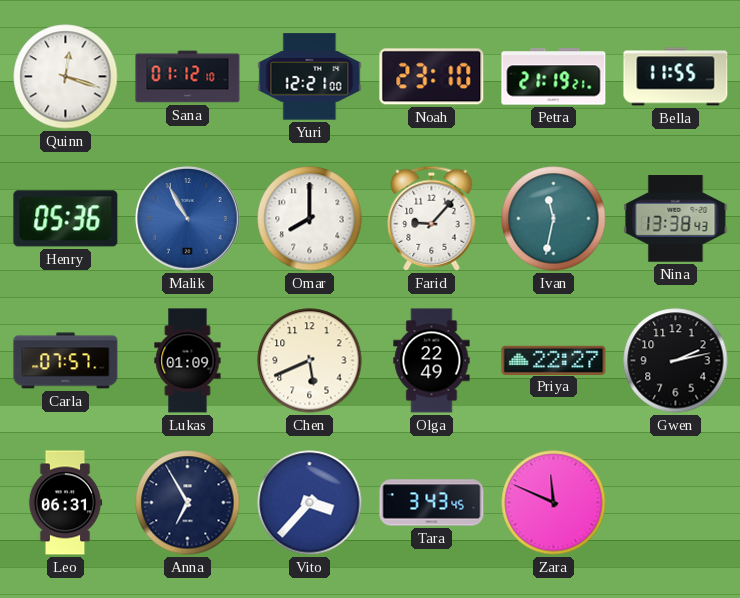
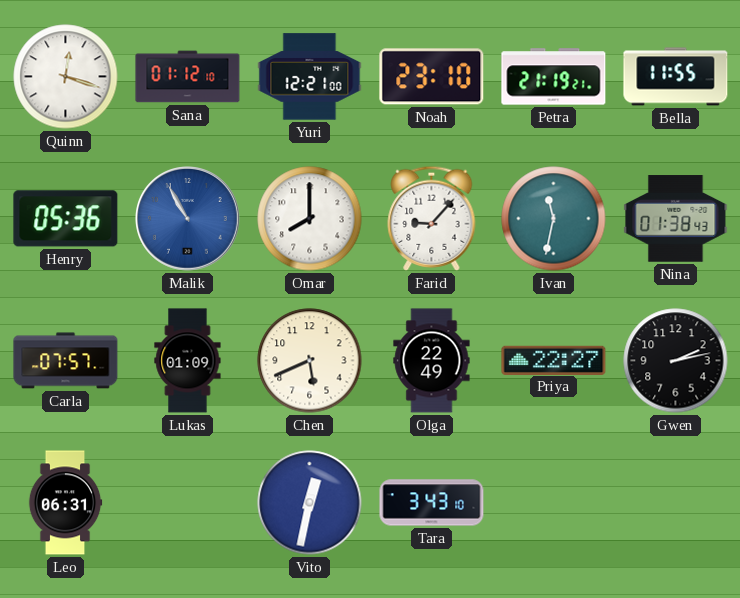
Nina: 13:38 -> 01:38
Anna: 6:55 -> none
Vito: 3:37 -> 12:32
Tara: 3:43:45 -> 3:43:10
Zara: 11:49 -> none
